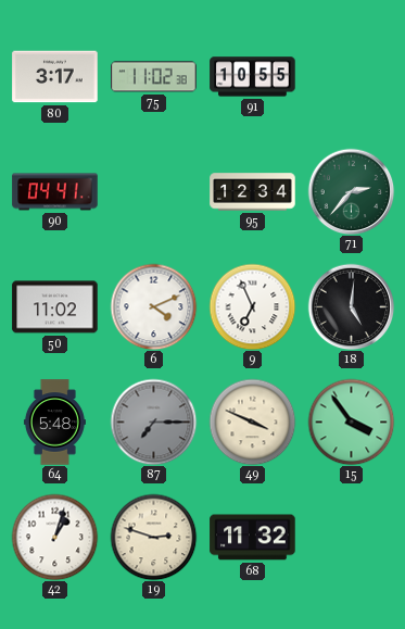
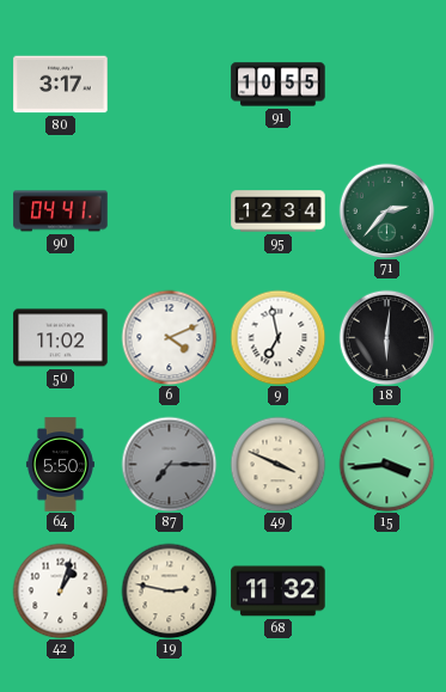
75: 11:02 -> none
9: 6:56 -> 6:58
18: 5:01 -> 6:01
64: 5:48 -> 5:50
15: 3:54 -> 3:44
19: 2:48 -> 2:47
